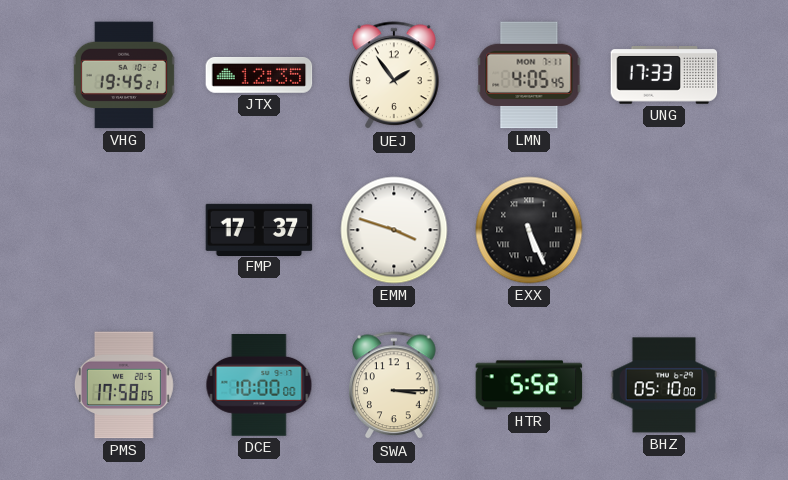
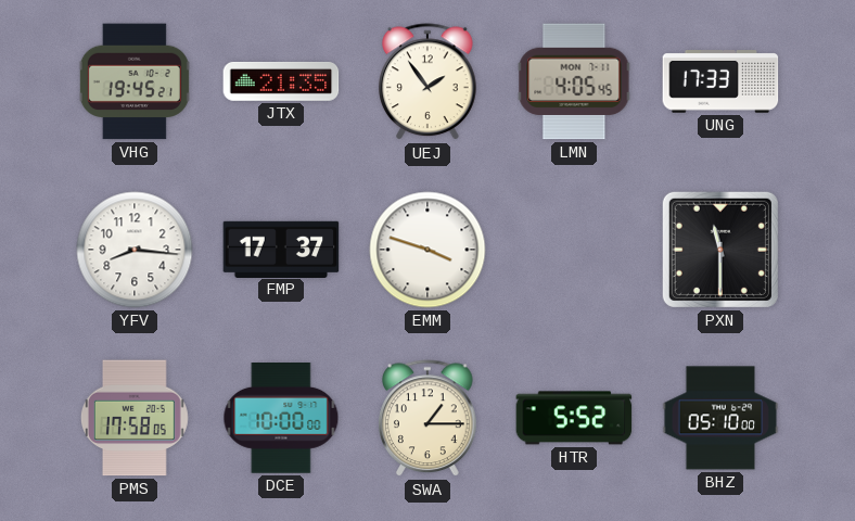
JTX: 12:35 -> 21:35
YFV: none -> 8:16
EXX: 5:26 -> none
PXN: none -> 11:30
SWA: 3:15 -> 1:15
